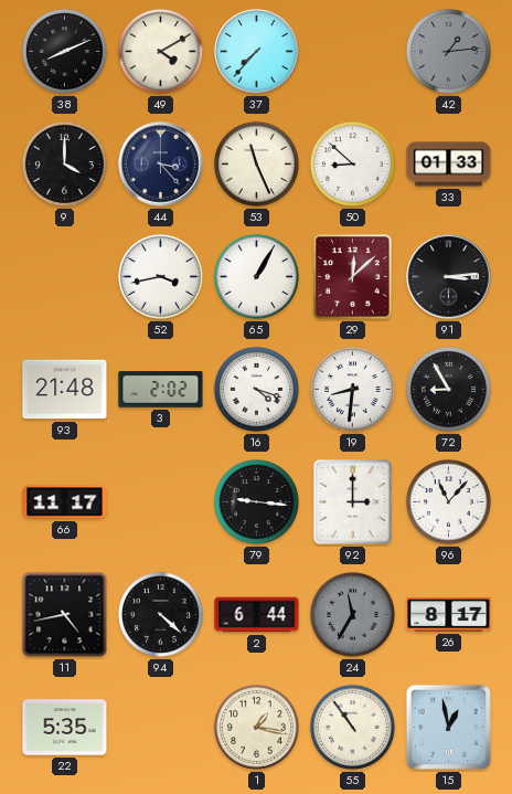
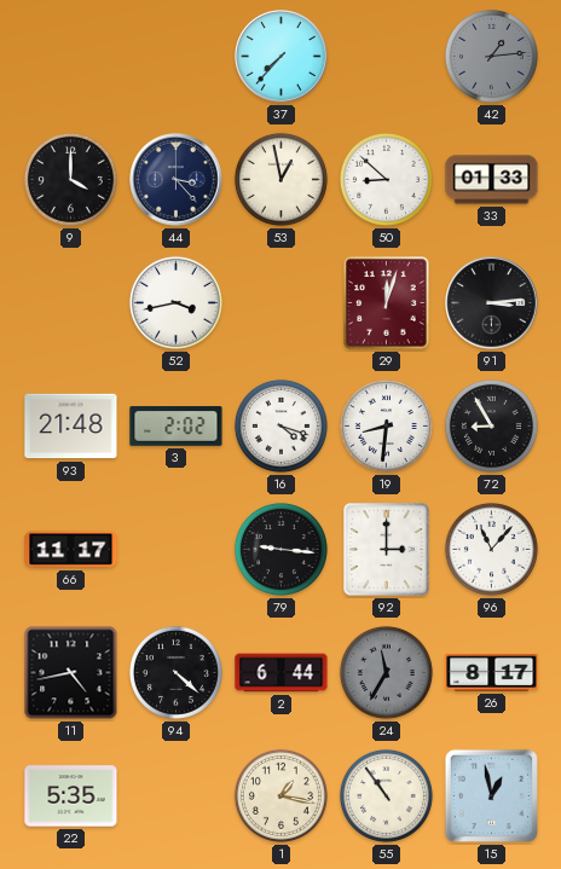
38: 8:11 -> none
49: 4:10 -> none
53: 11:26 -> 12:58
65: 1:05 -> none
29: 12:08 -> 12:03
